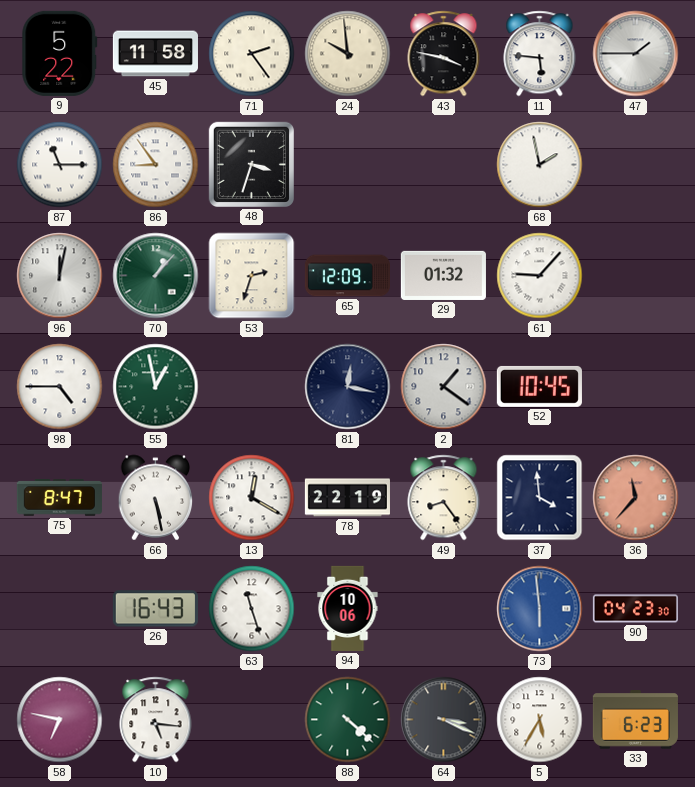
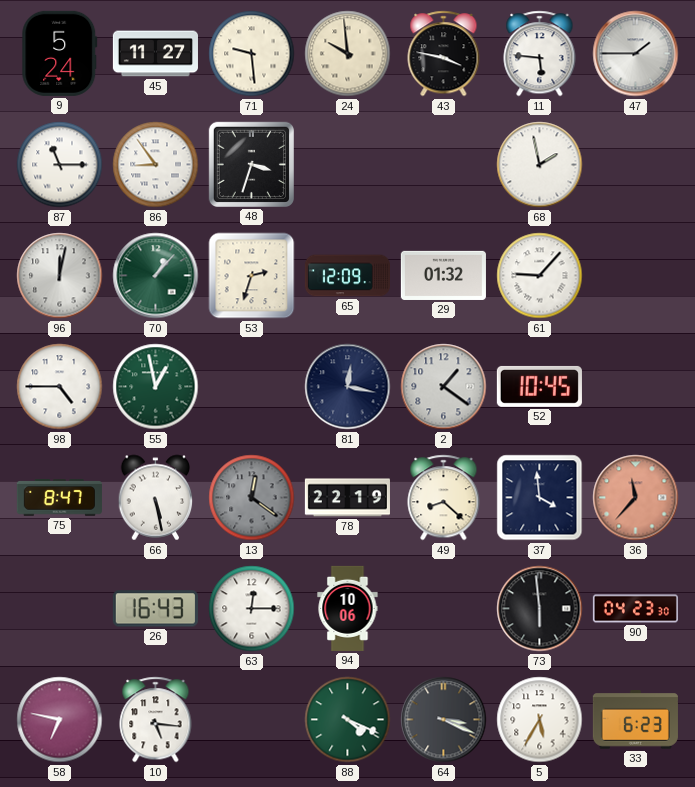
9: 5:22 -> 5:24
45: 11:58 -> 11:27
71: 2:24 -> 9:29
13: 12:20 -> 12:21
13 dial: white -> grey
49: 8:24 -> 8:22
63: 11:27 -> 12:15
73 dial: blue -> black
88: 4:22 -> 4:19
